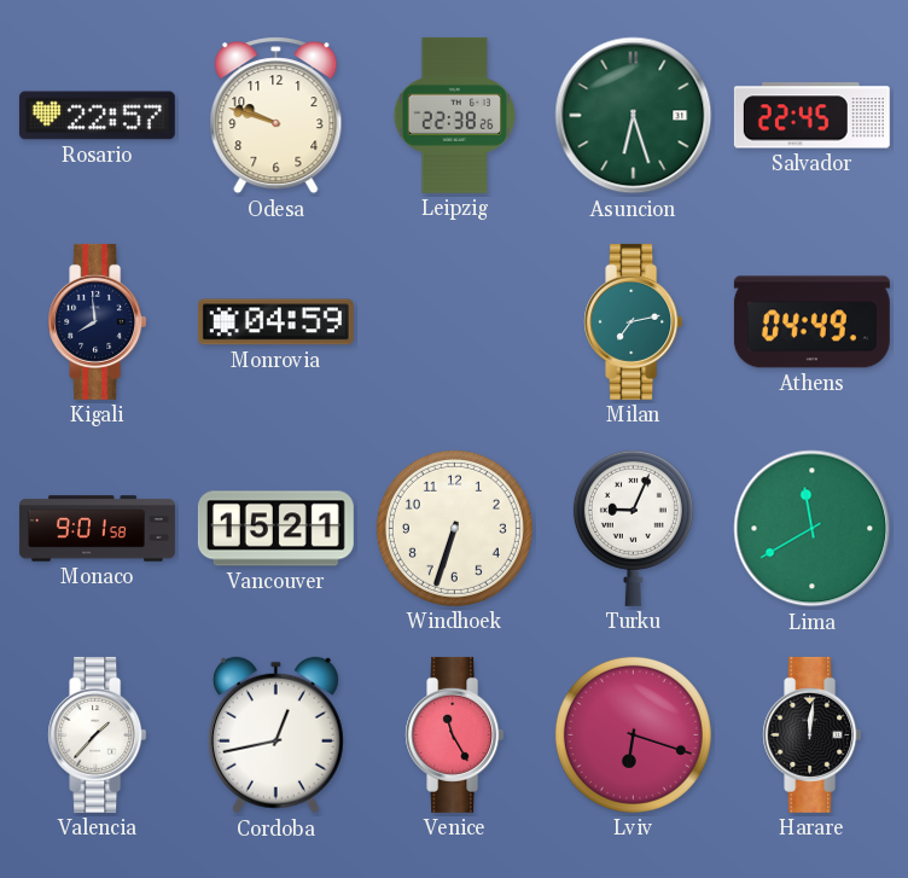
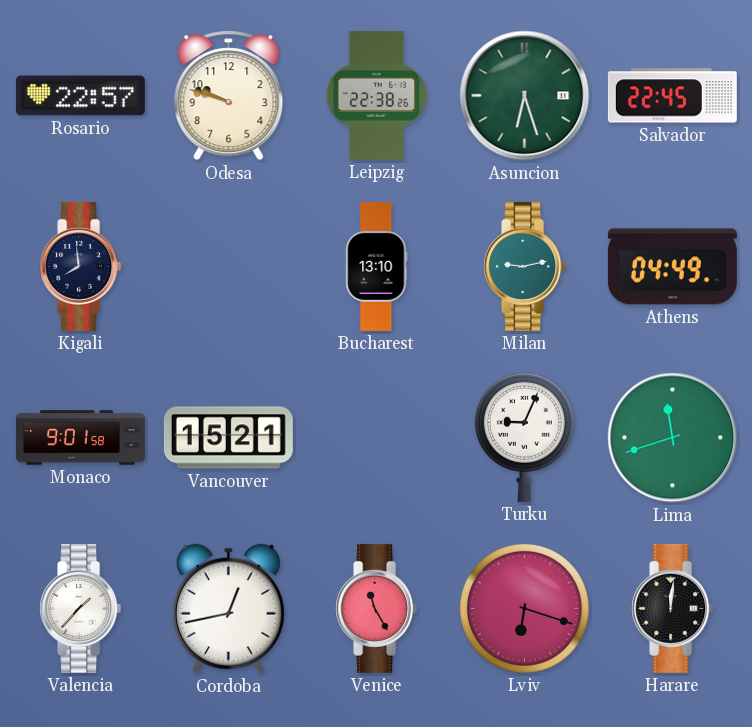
Monrovia: 04:59 -> none
Bucharest: none -> 13:10
Milan: 7:13 -> 9:13
Windhoek: 6:33 -> none
Lima: 11:40 -> 11:42
